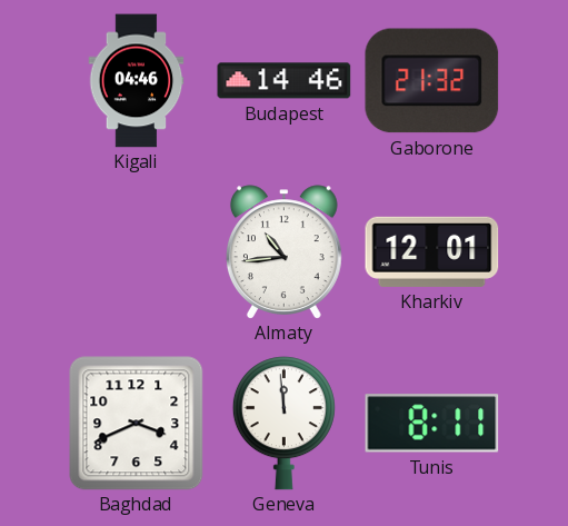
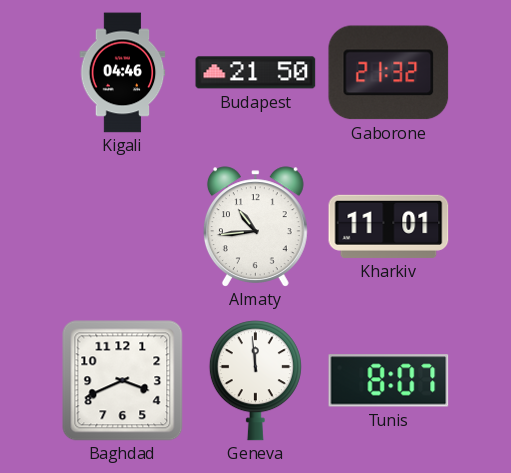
Budapest: 14:46 -> 21:50
Kharkiv: 12:01 -> 11:01
Tunis: 8:11 -> 8:07
